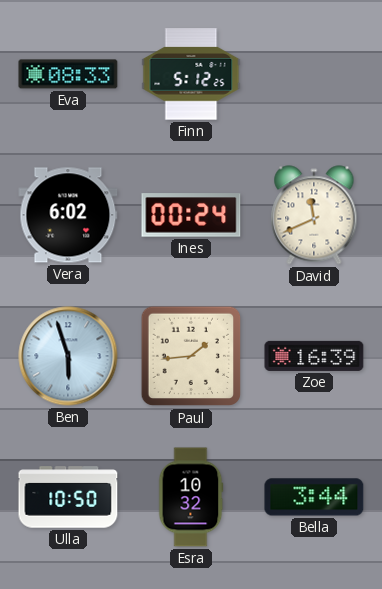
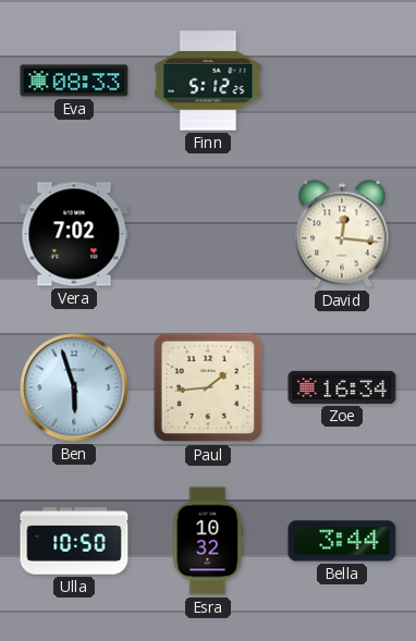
Vera: 6:02 -> 7:02
Ines: 00:24 -> none
David: 11:41 -> 12:16
Zoe: 16:39 -> 16:34
